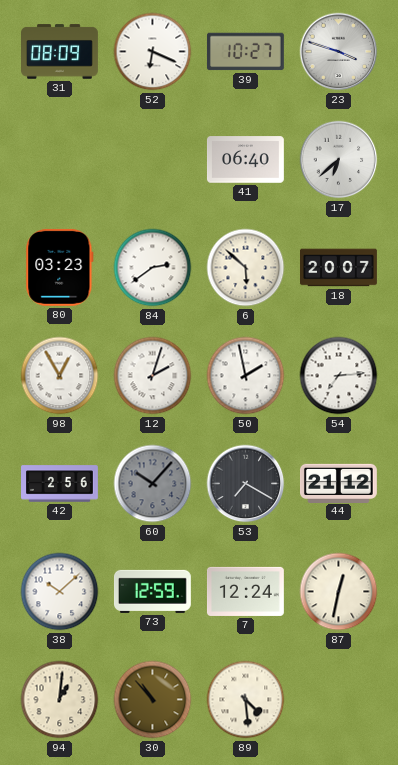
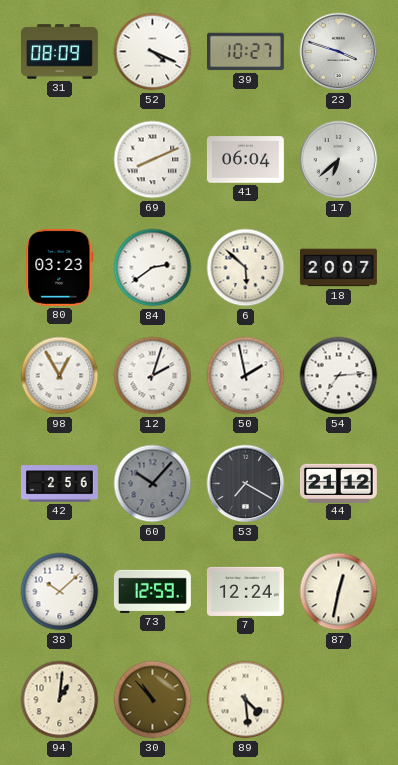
52: 6:19 -> 4:19
69: none -> 8:11
41: 06:40 -> 06:04
